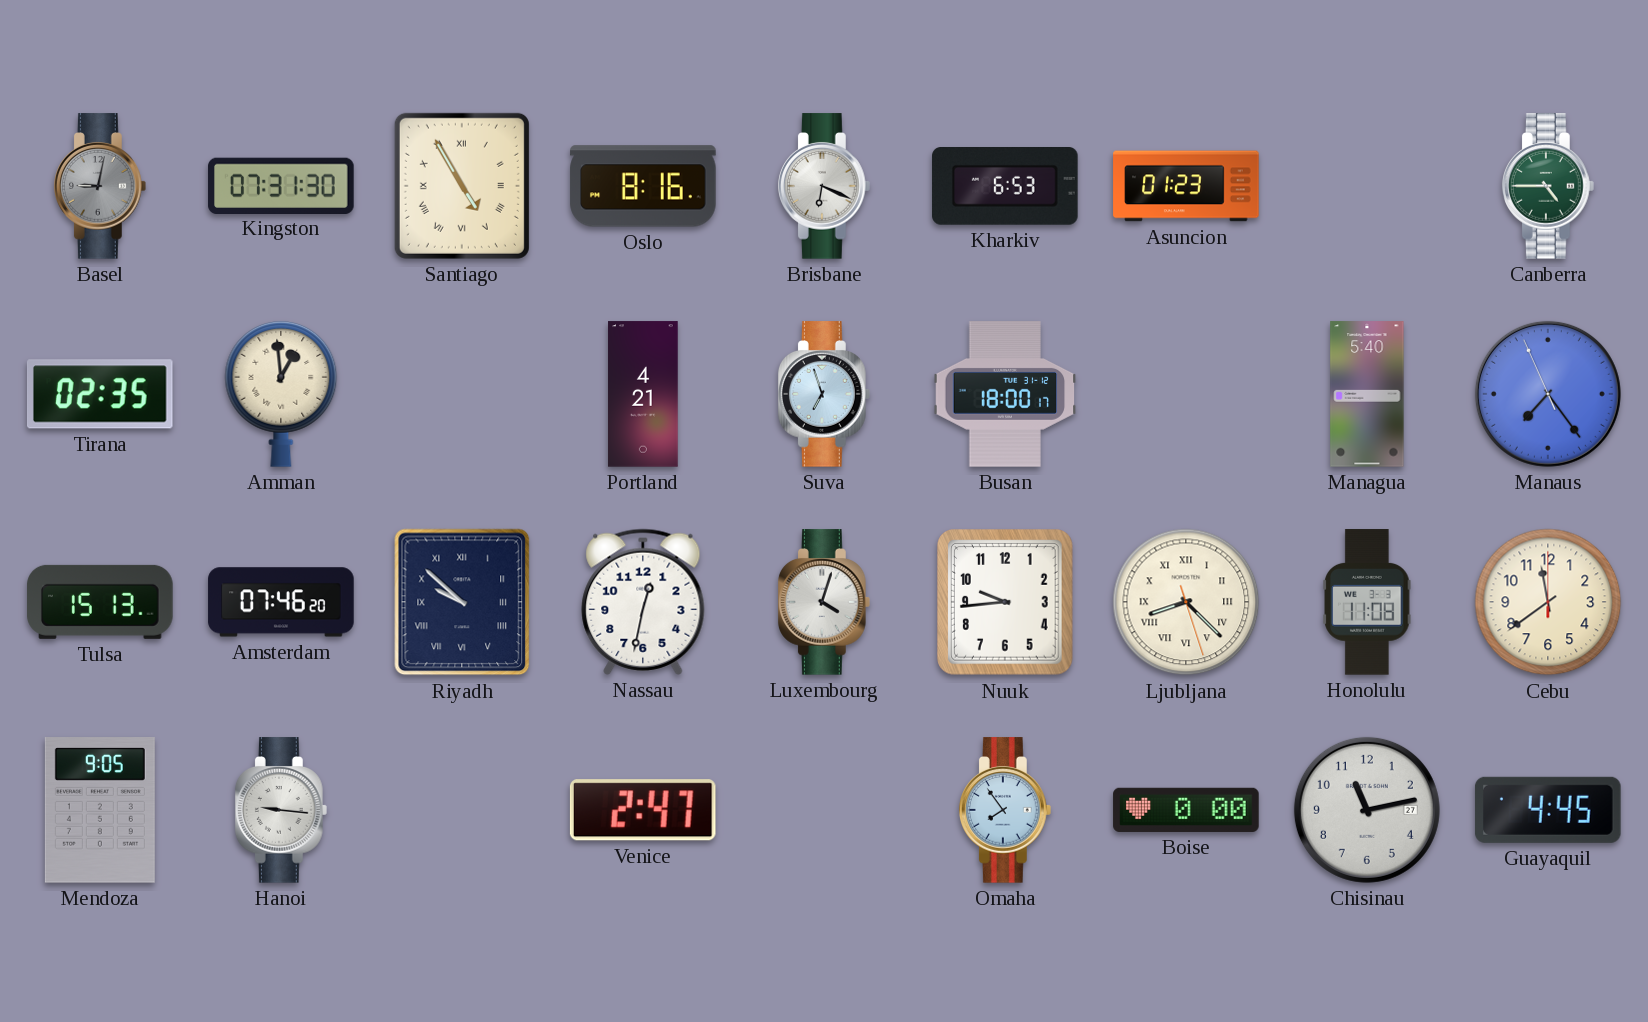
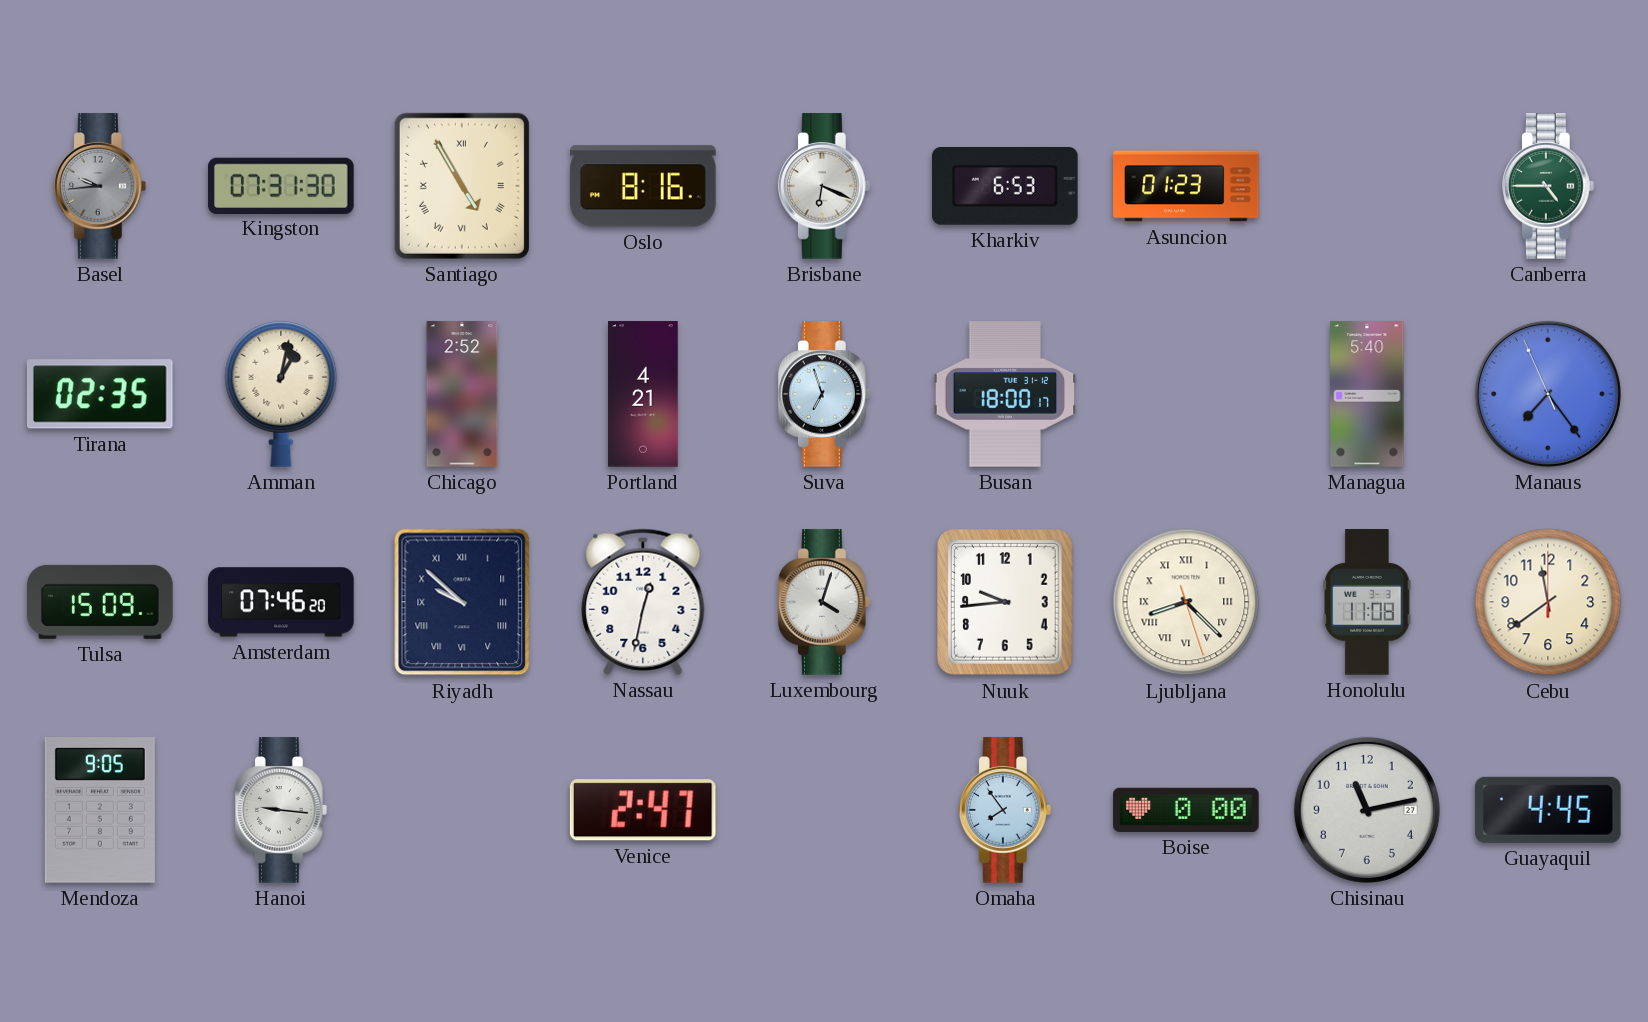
Basel: 9:02 -> 9:44
Amman: 12:59 -> 1:02
Chicago: none -> 2:52
Tulsa: 15:13 -> 15:09
